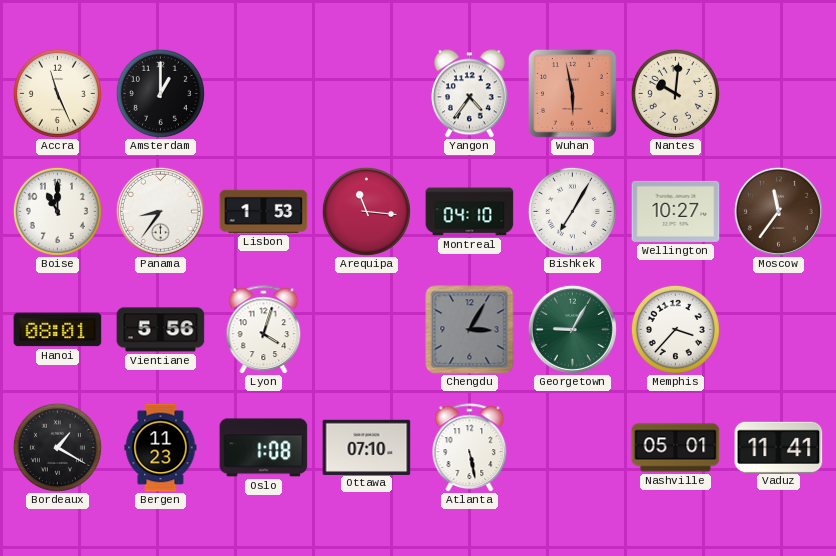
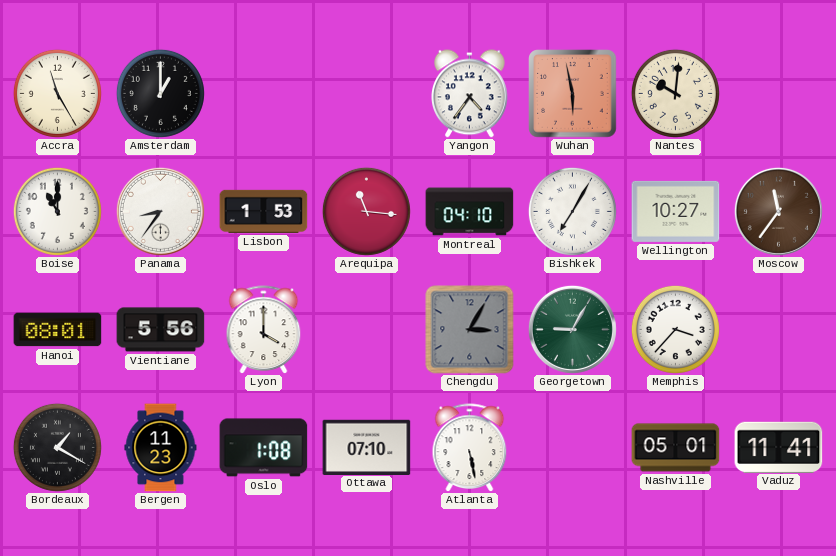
Accra: 11:26 -> 11:25
Lyon: 4:03 -> 4:00
